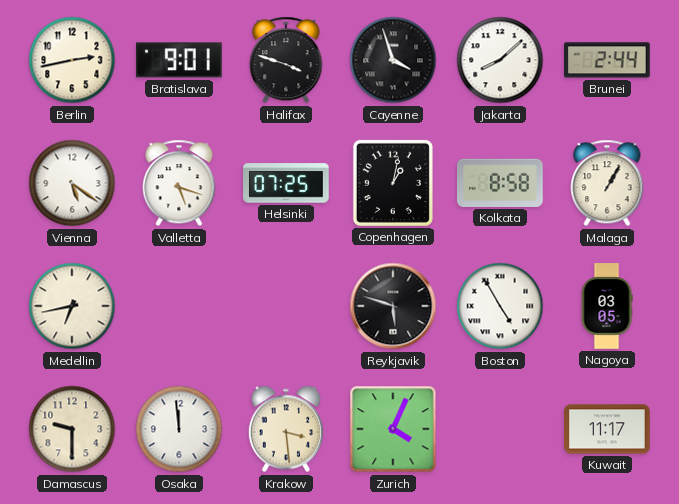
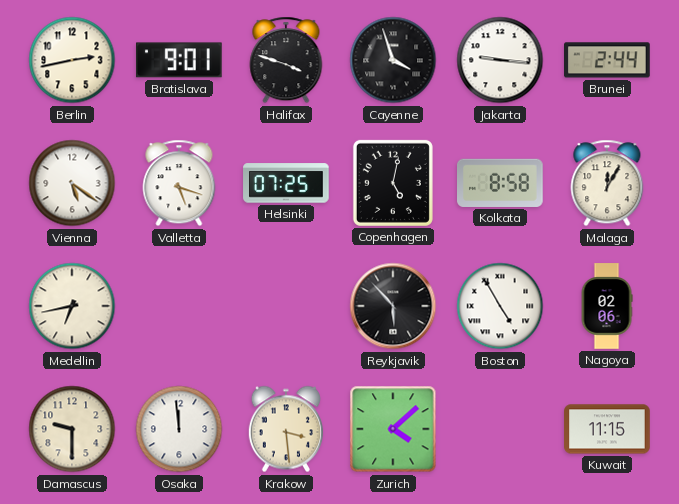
Jakarta: 8:08 -> 9:16
Copenhagen: 1:02 -> 5:02
Malaga: 1:05 -> 12:05
Reykjavik: 5:48 -> 5:53
Nagoya: 03:05 -> 02:06
Zurich: 4:04 -> 4:08
Kuwait: 11:17 -> 11:15
